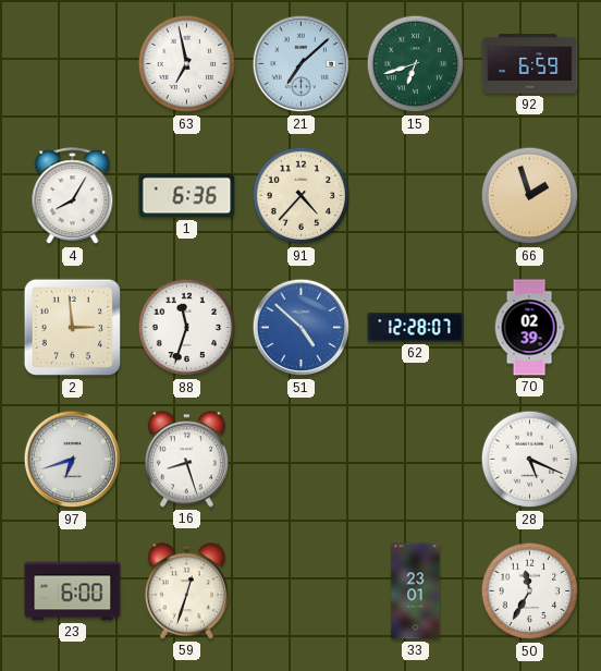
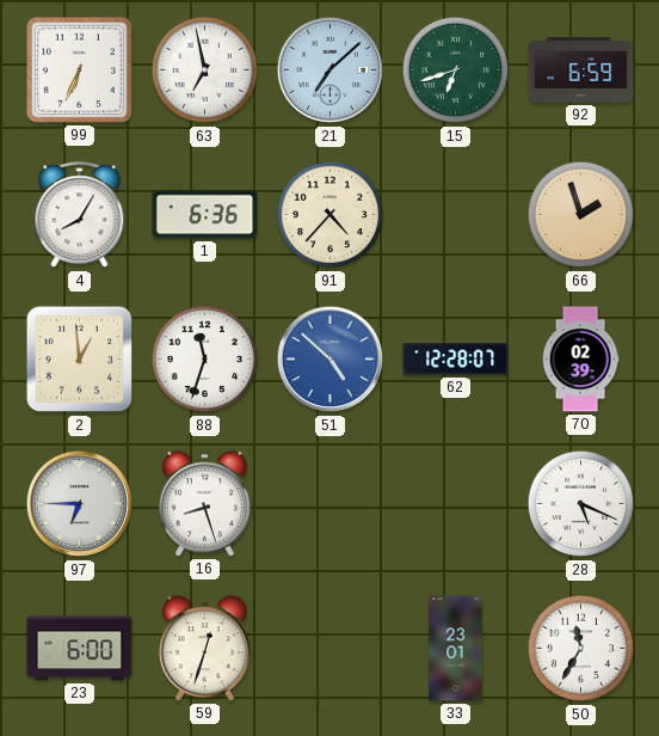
99: none -> 6:34
2: 2:59 -> 12:59
97: 6:42 -> 6:45
